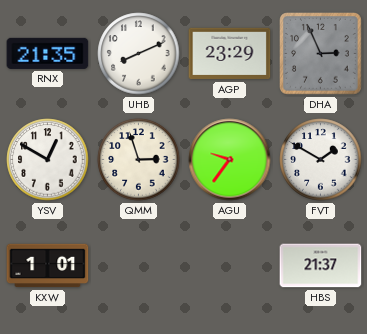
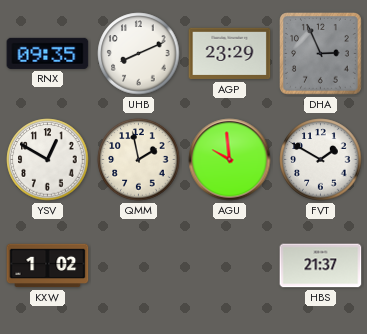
RNX: 21:35 -> 09:35
QMM: 2:57 -> 1:58
AGU: 9:36 -> 9:59
KXW: 1:01 -> 1:02
